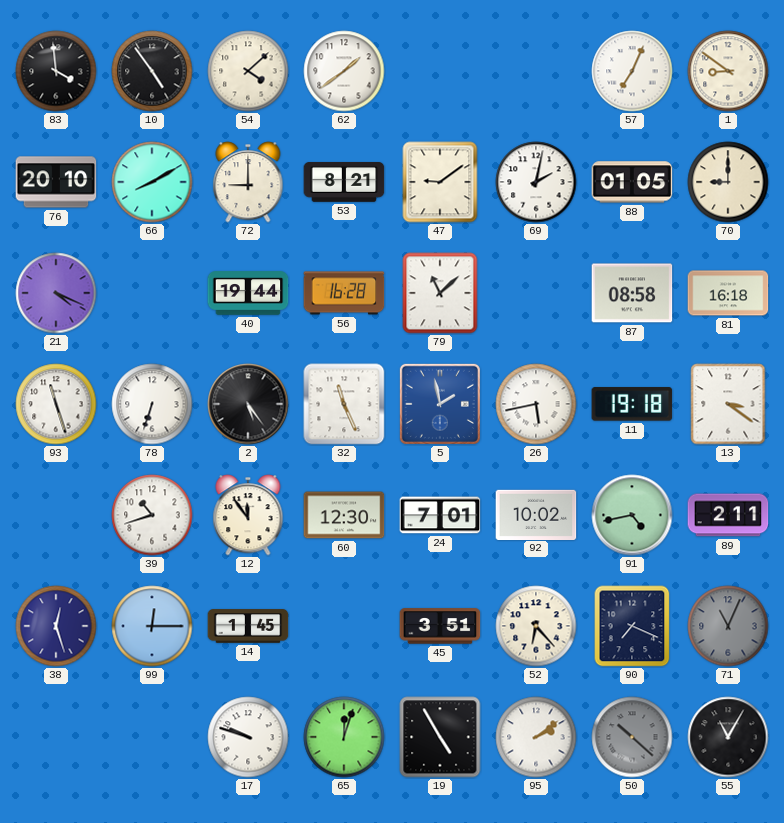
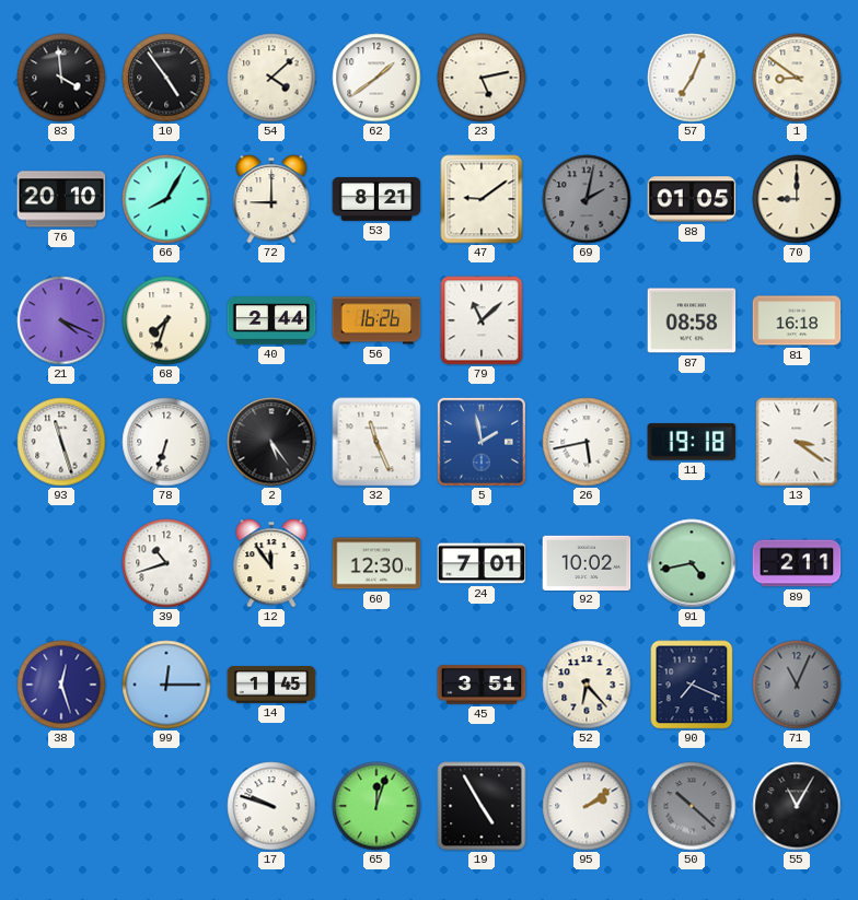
23: none -> 5:13
66: 8:10 -> 8:05
69 dial: white -> grey
68: none -> 7:33
40: 19:44 -> 2:44
56: 16:28 -> 16:26
